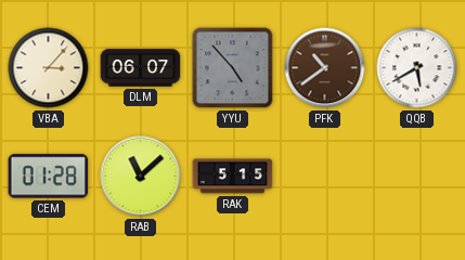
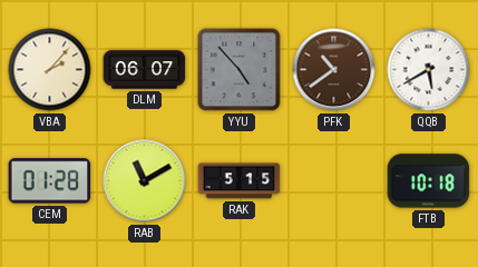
VBA: 3:07 -> 2:07
RAB: 11:08 -> 11:10
FTB: none -> 10:18
